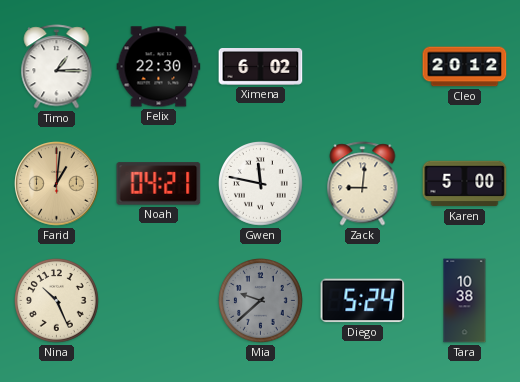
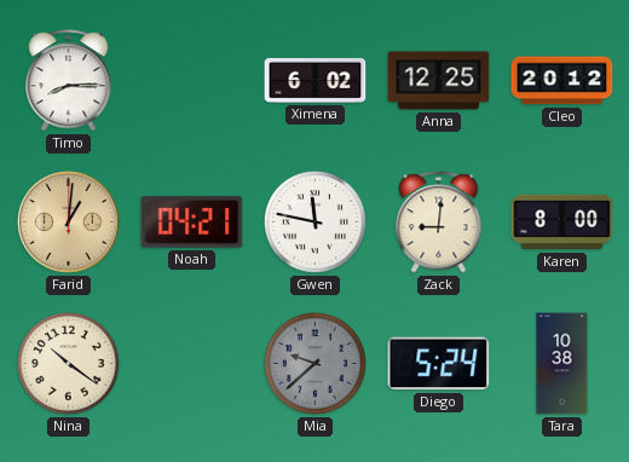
Timo: 1:15 -> 8:15
Felix: 22:30 -> none
Anna: none -> 12:25
Karen: 5:00 -> 8:00
Nina: 10:26 -> 10:21
